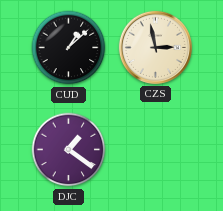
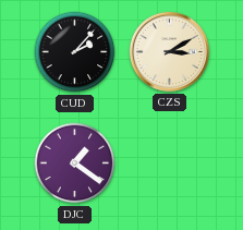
CUD: 1:08 -> 2:07
CZS: 2:58 -> 3:10
